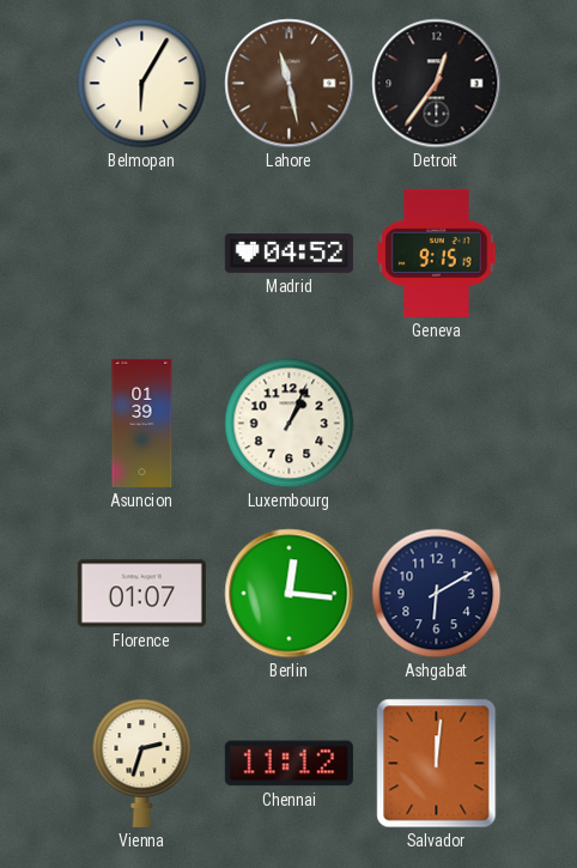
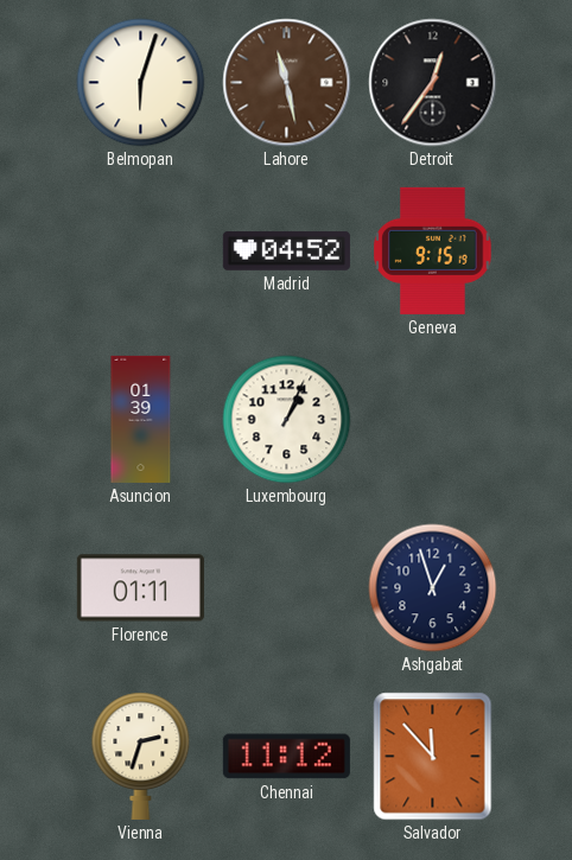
Belmopan: 6:05 -> 6:03
Florence: 01:07 -> 01:11
Berlin: 12:16 -> none
Ashgabat: 6:10 -> 12:57
Salvador: 12:01 -> 11:53
